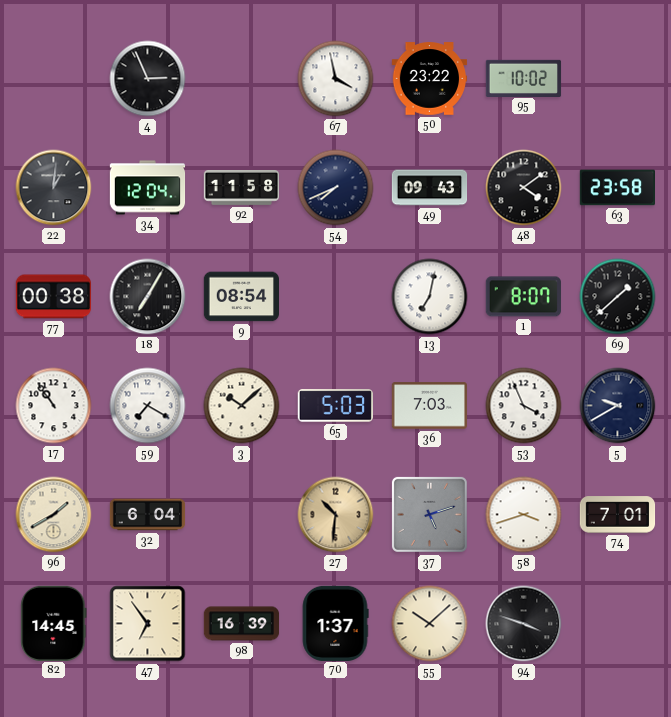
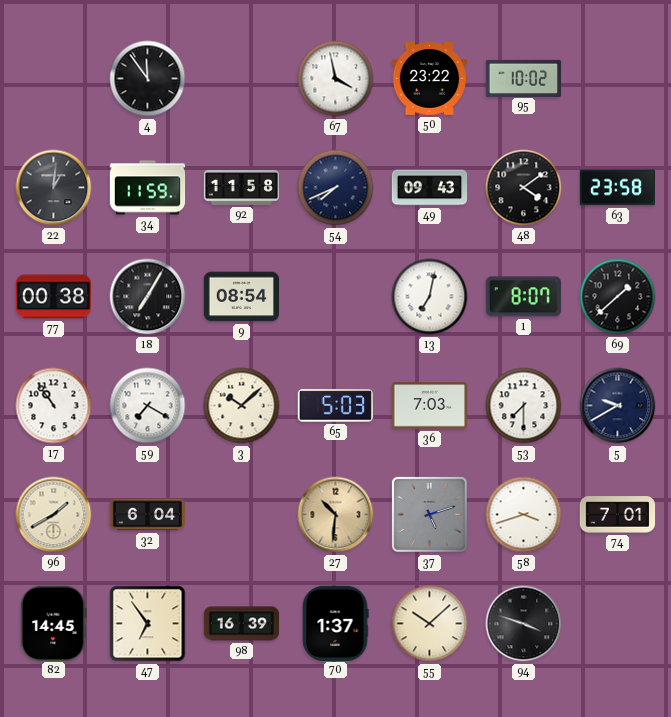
4: 2:56 -> 11:54
34: 12:04 -> 11:59
53: 3:56 -> 7:30
